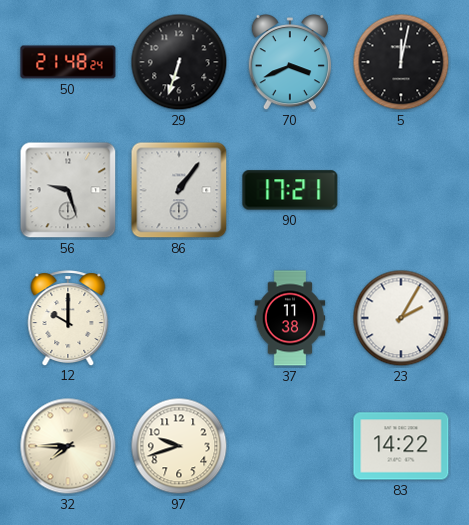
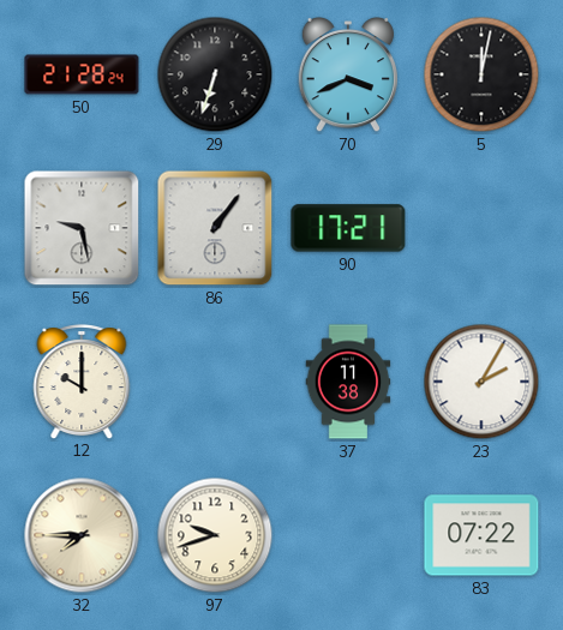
50: 21:48 -> 21:28
56: 9:27 -> 9:28
83: 14:22 -> 07:22
